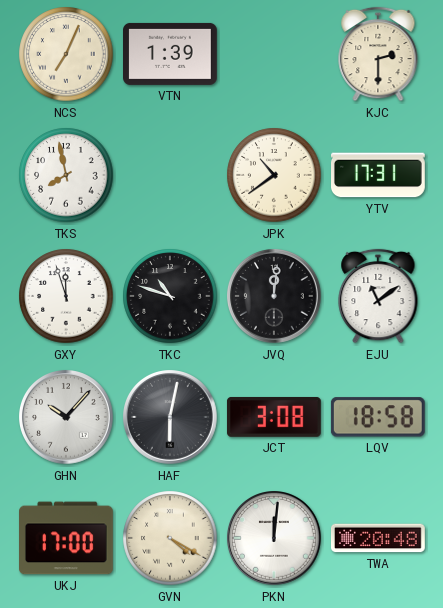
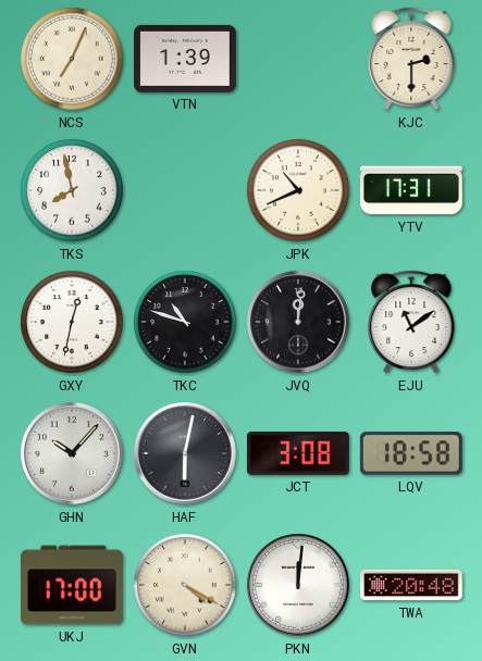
JPK: 10:39 -> 10:41
GXY: 11:57 -> 12:32
